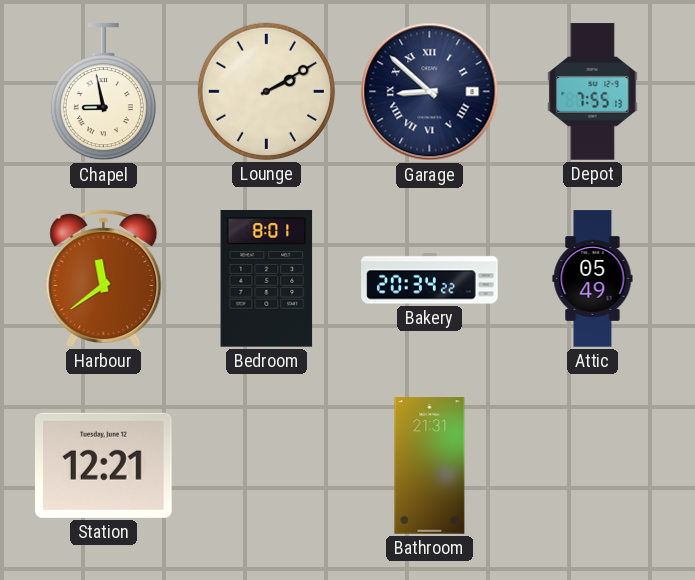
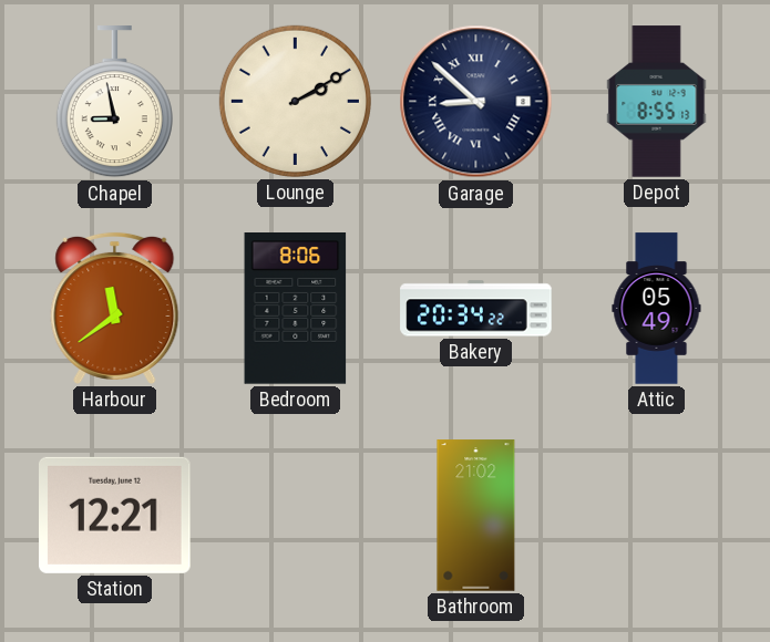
Depot: 7:55 -> 8:55
Bedroom: 8:01 -> 8:06
Bathroom: 21:31 -> 21:02
